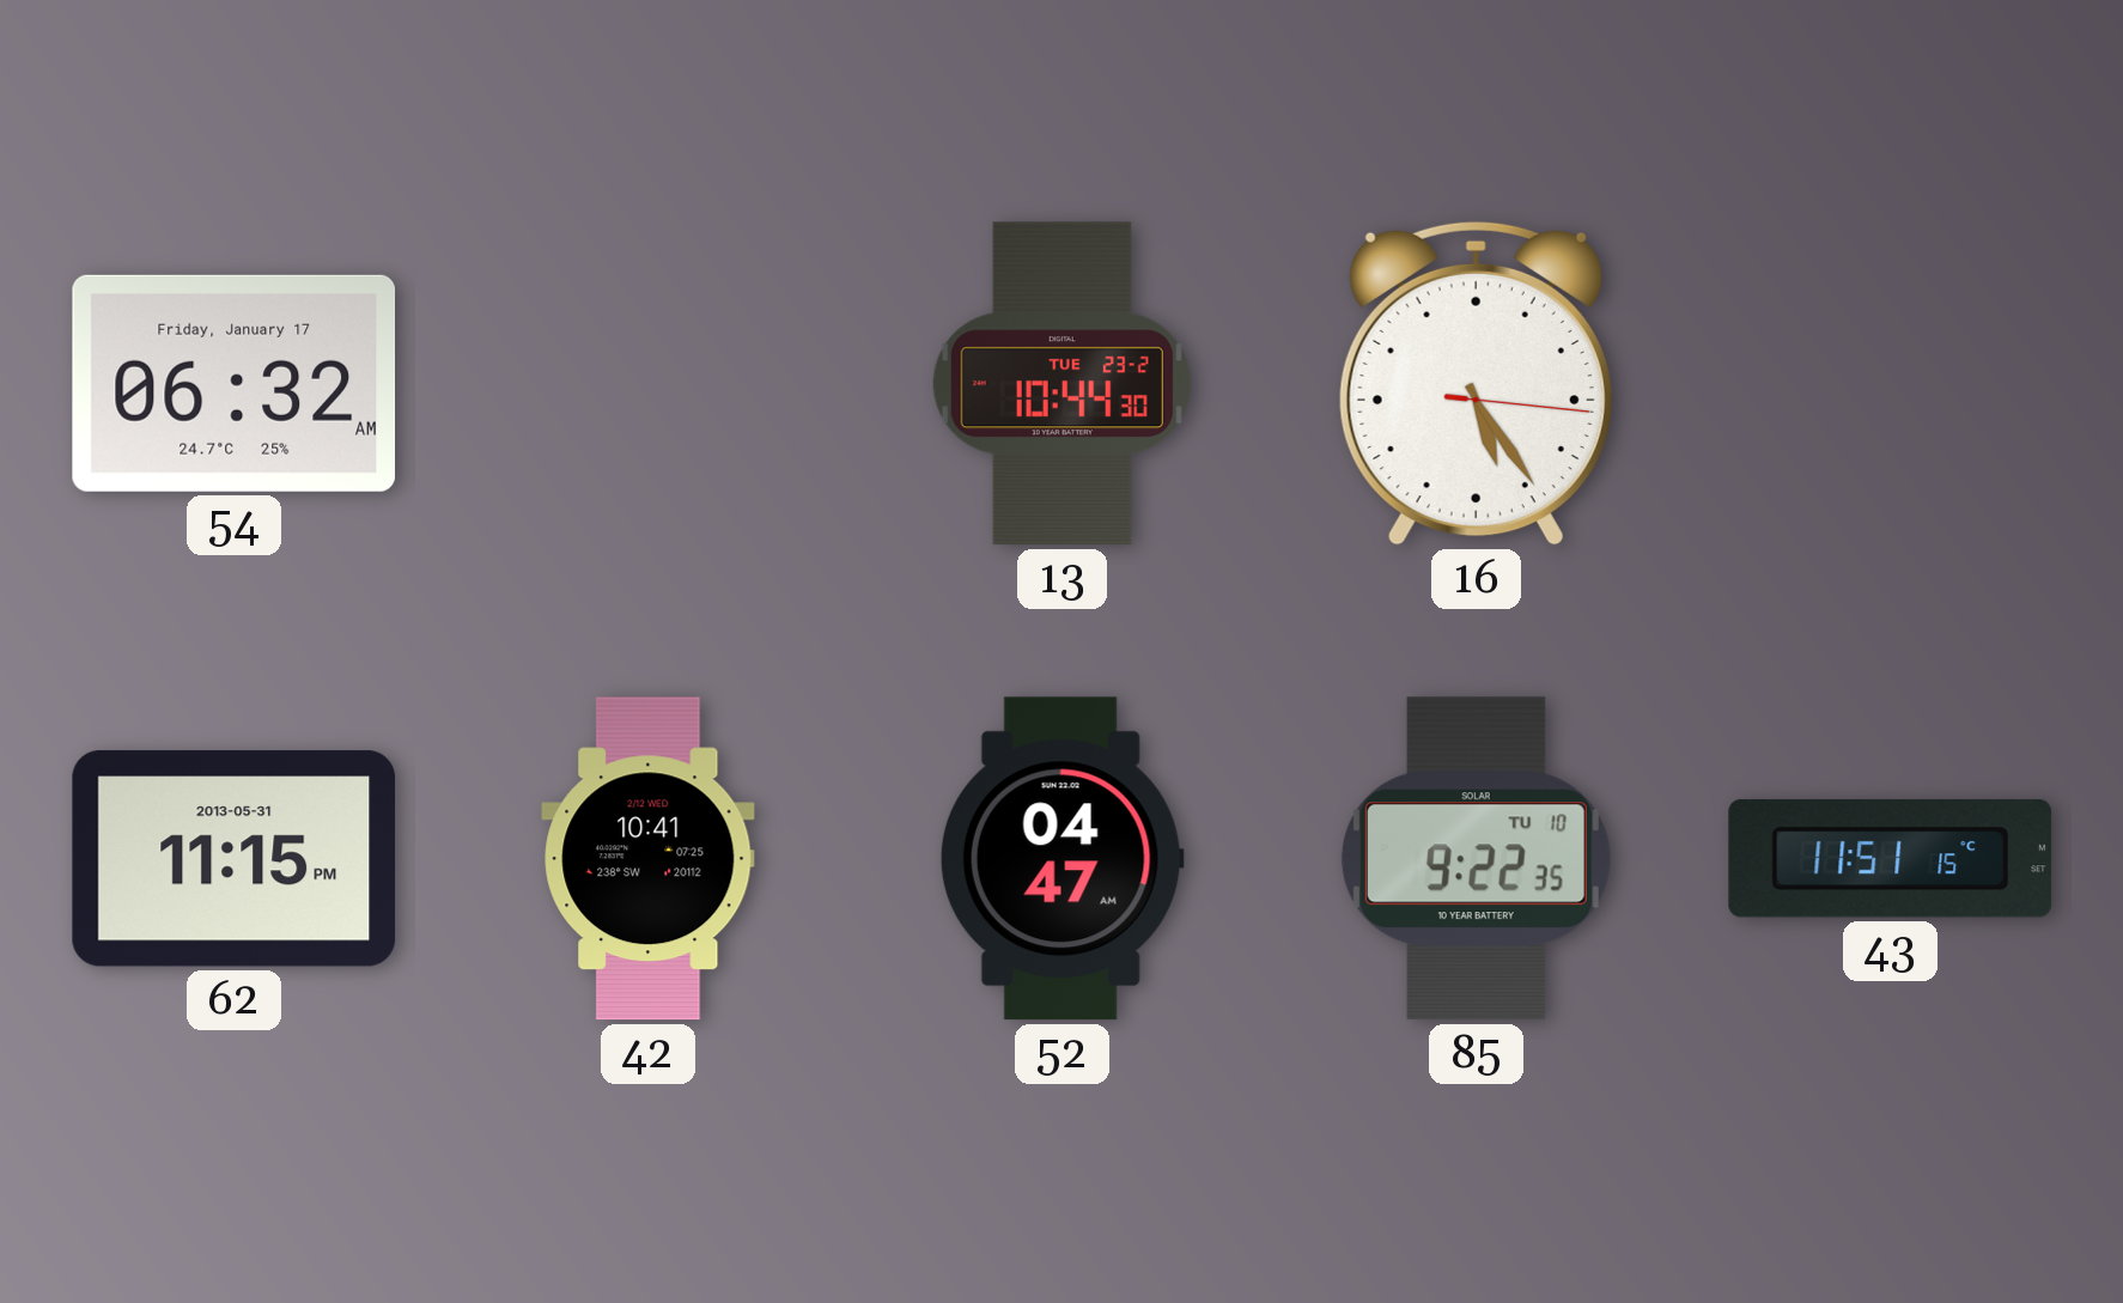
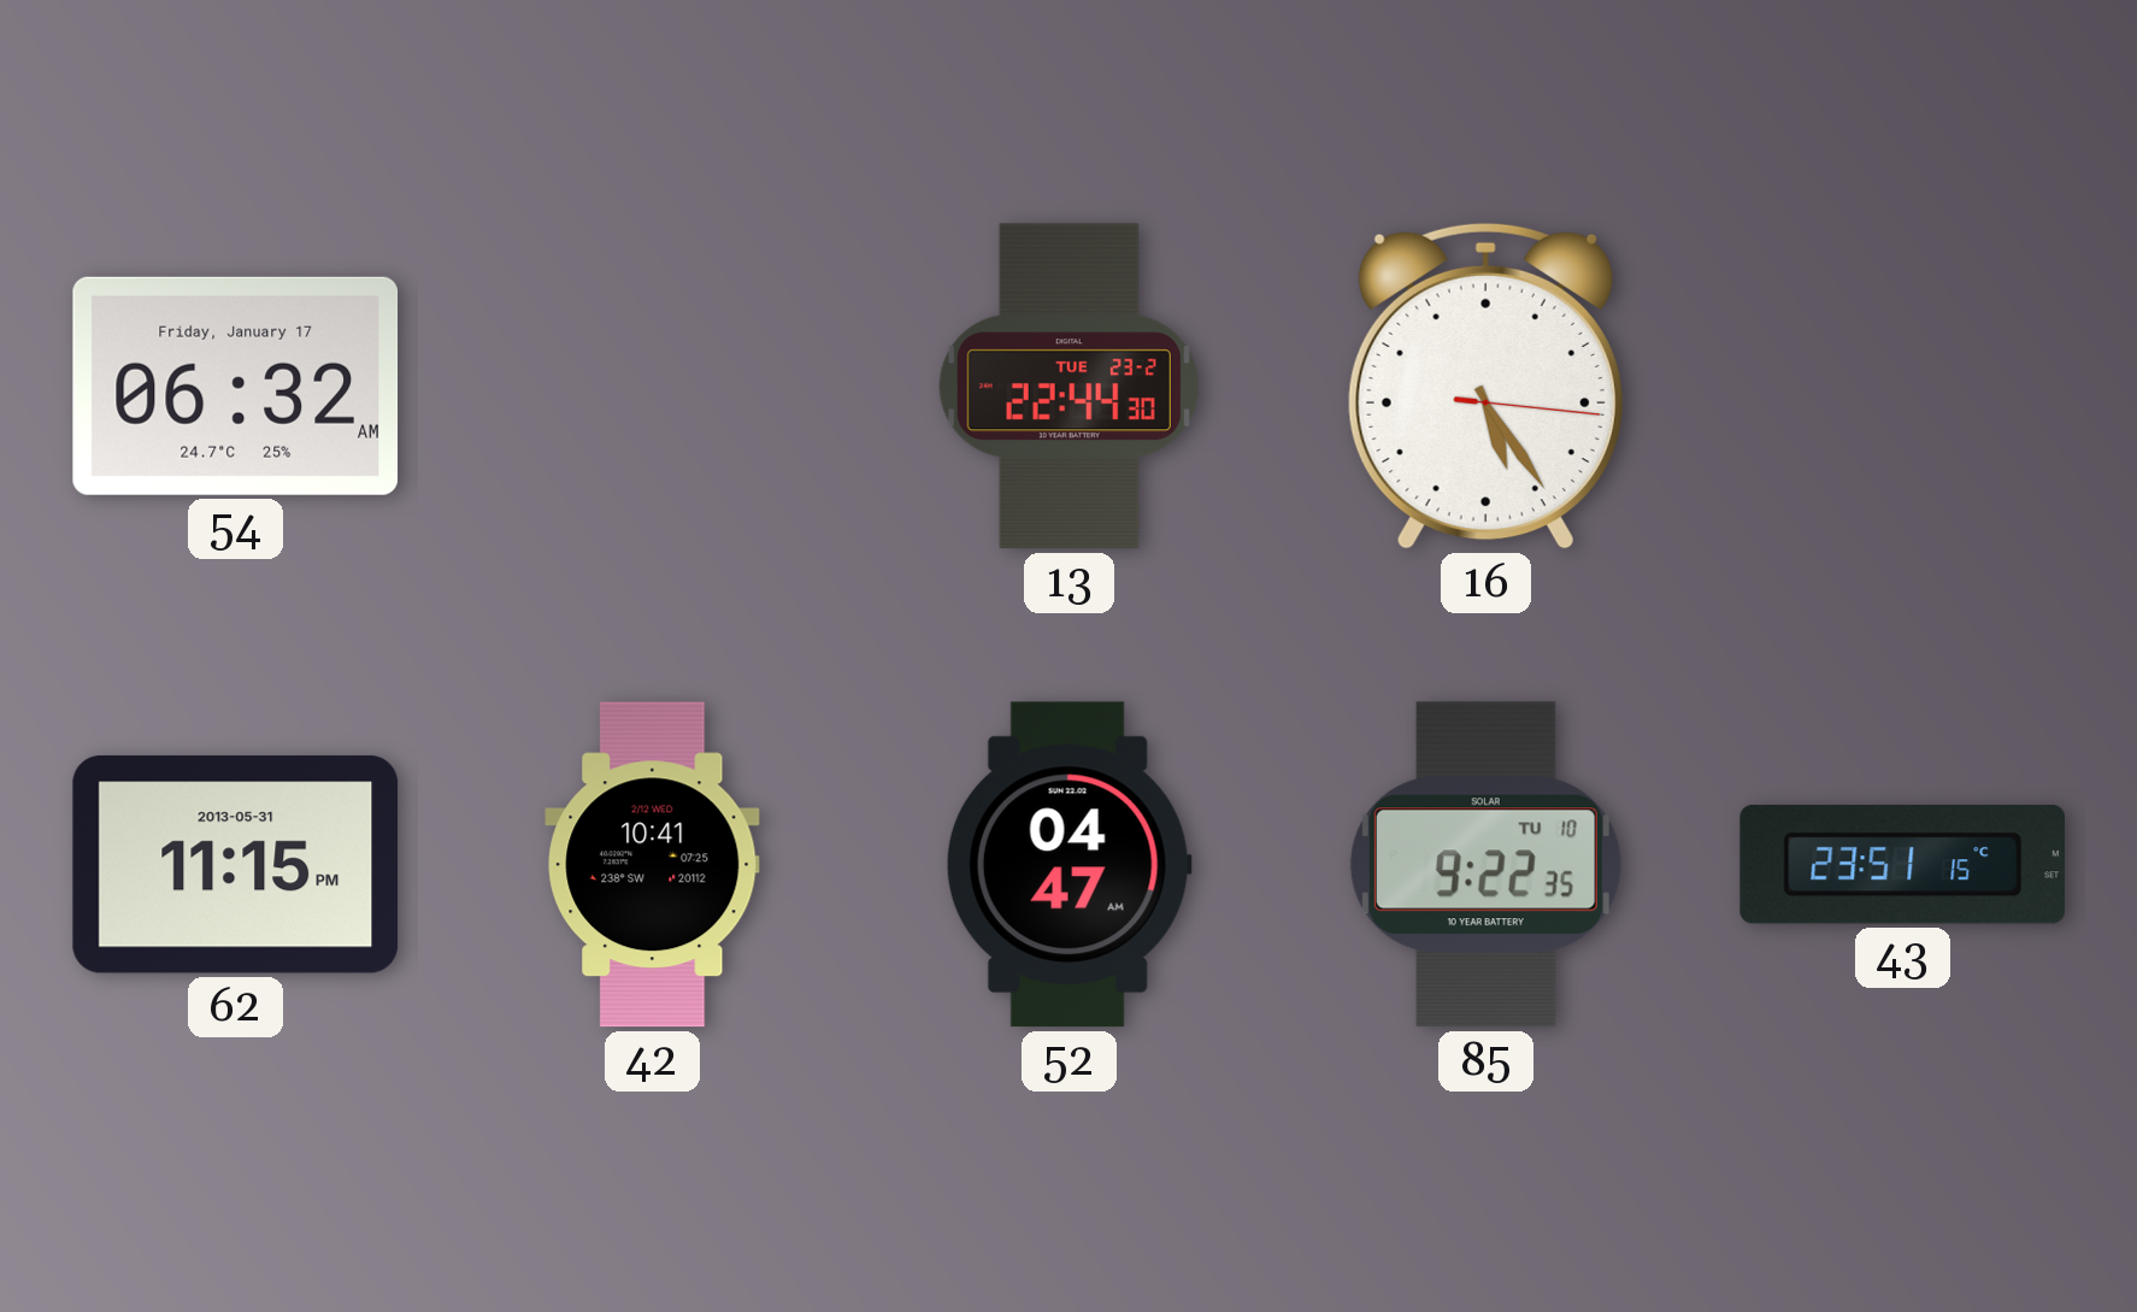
13: 10:44 -> 22:44
43: 11:51 -> 23:51
